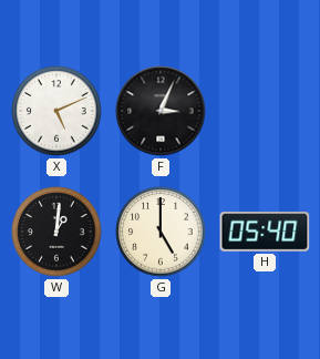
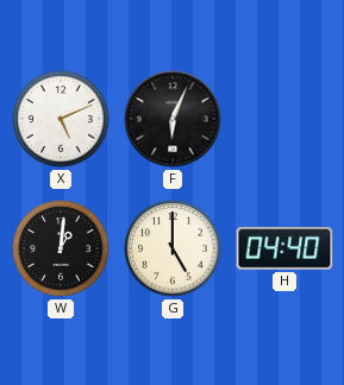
F: 3:04 -> 6:04
H: 05:40 -> 04:40
